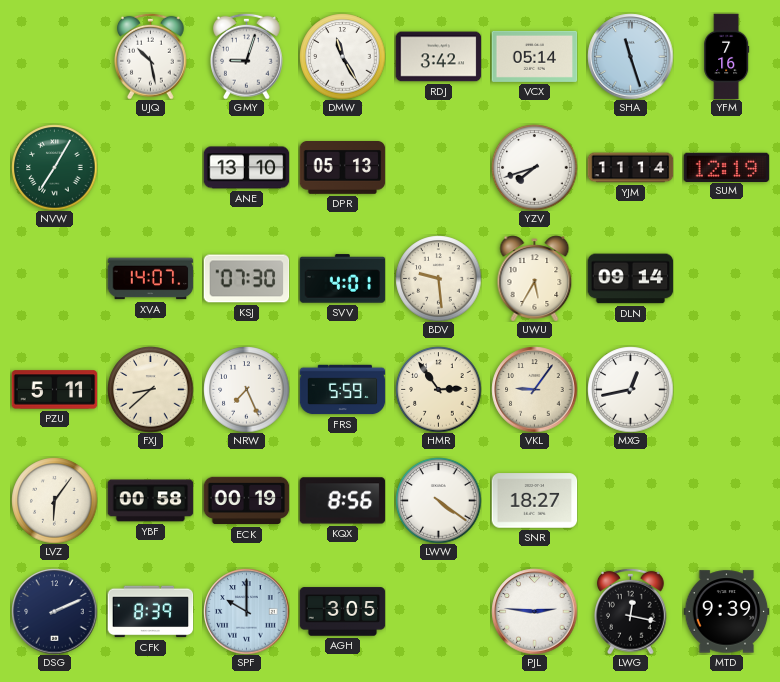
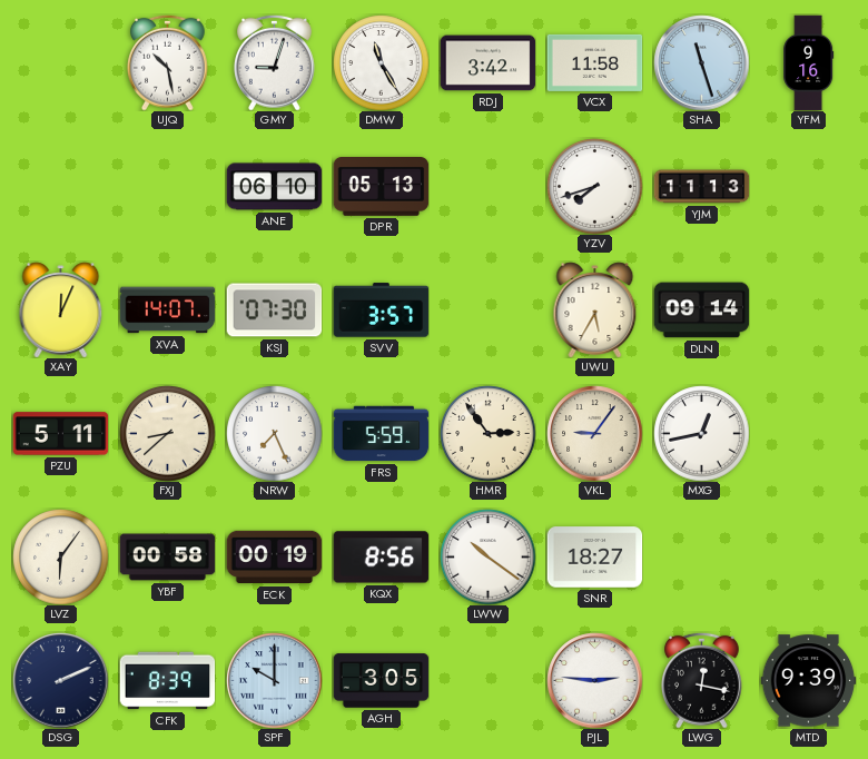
VCX: 05:14 -> 11:58
YFM: 7:16 -> 9:16
NVW: 7:05 -> none
ANE: 13:10 -> 06:10
YJM: 11:14 -> 11:13
SUM: 12:19 -> none
XAY: none -> 12:04
SVV: 4:01 -> 3:57
BDV: 9:29 -> none
LWW: 4:21 -> 10:21
